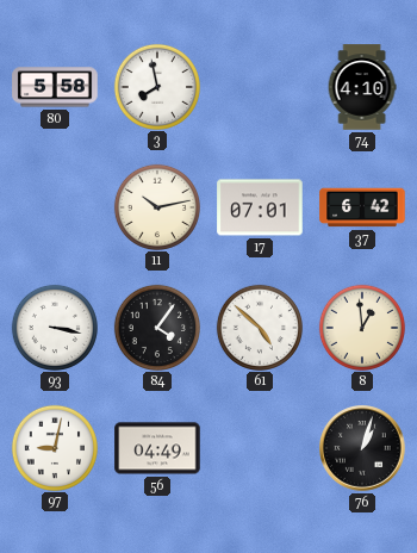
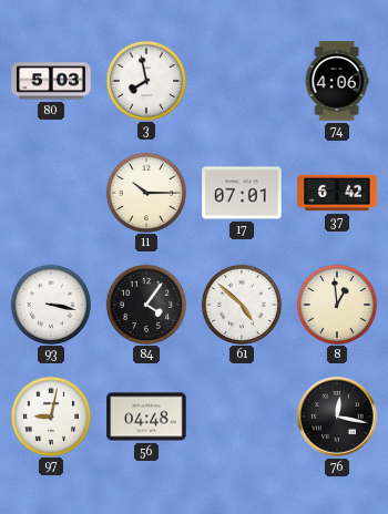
80: 5:58 -> 5:03
74: 4:10 -> 4:06
11: 10:13 -> 10:15
56: 04:49 -> 04:48
76: 1:03 -> 12:17
